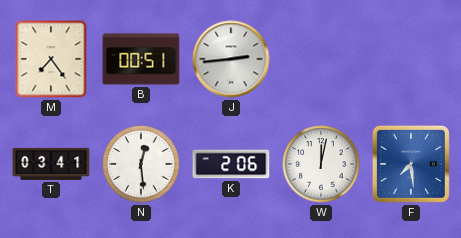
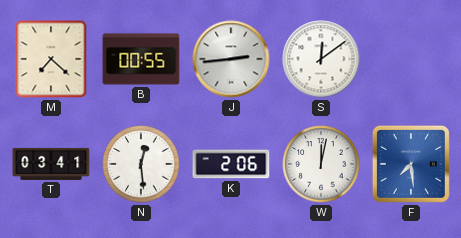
M: 7:24 -> 7:22
B: 00:51 -> 00:55
S: none -> 12:09
